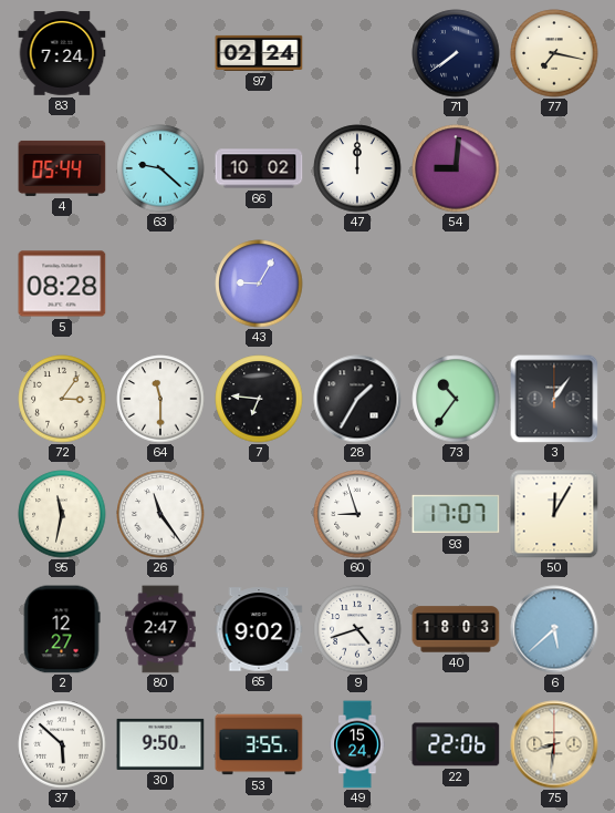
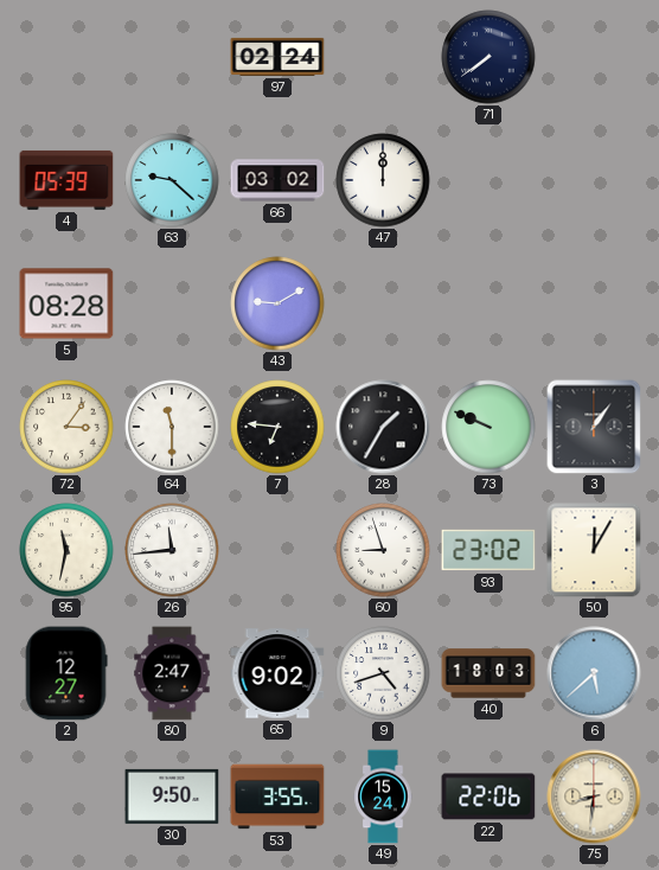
83: 7:24 -> none
77: 7:17 -> none
4: 05:44 -> 05:39
66: 10:02 -> 03:02
54: 9:01 -> none
43: 9:05 -> 9:10
73: 10:36 -> 9:49
26: 11:24 -> 11:44
93: 17:07 -> 23:02
37: 5:52 -> none
